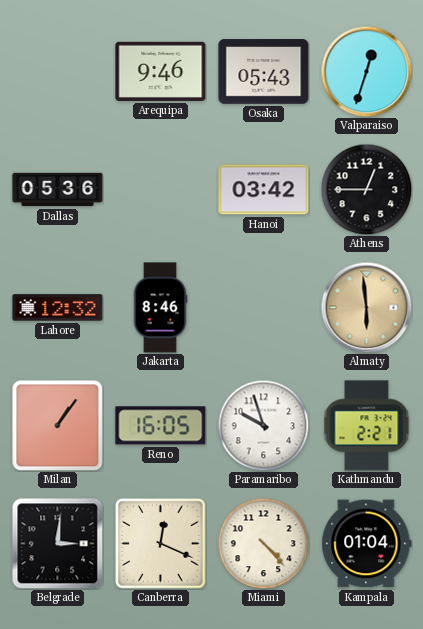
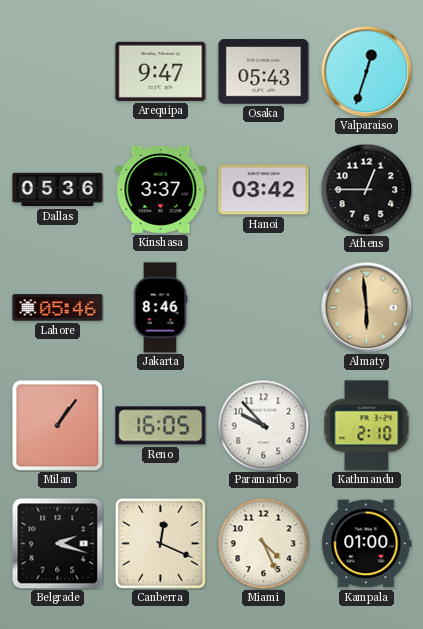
Arequipa: 9:46 -> 9:47
Kinshasa: none -> 3:37
Lahore: 12:32 -> 05:46
Paramaribo: 9:57 -> 9:53
Kathmandu: 2:21 -> 2:10
Belgrade: 3:01 -> 2:18
Miami: 4:23 -> 4:26
Kampala: 01:04 -> 01:00
